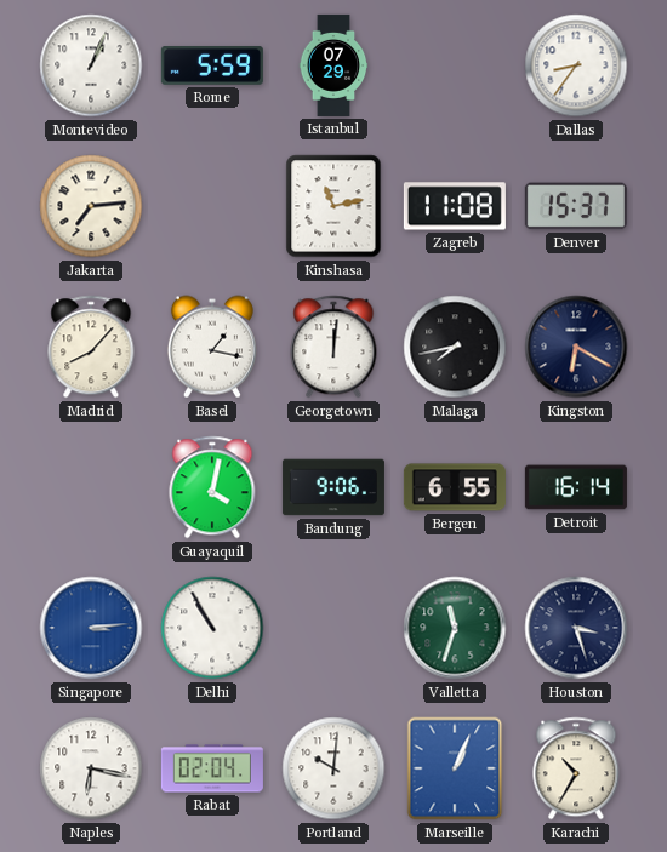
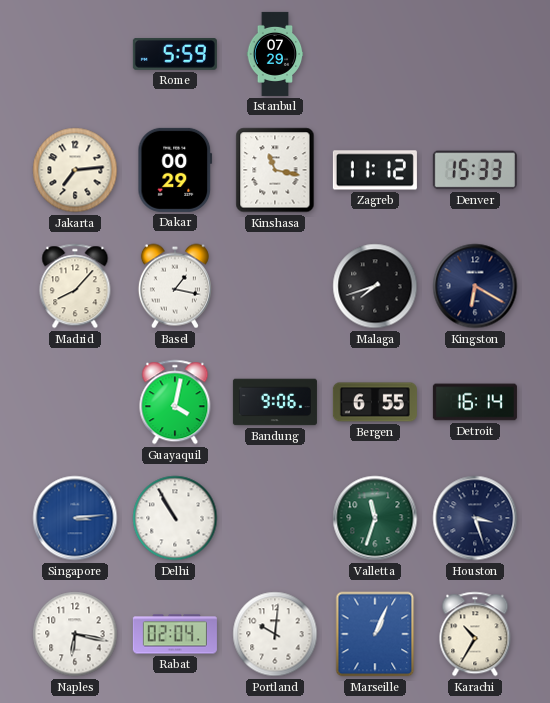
Montevideo: 1:04 -> none
Dallas: 8:36 -> none
Dakar: none -> 00:29
Kinshasa: 11:13 -> 11:17
Zagreb: 11:08 -> 11:12
Denver: 15:37 -> 15:33
Georgetown: 12:01 -> none
Malaga: 7:43 -> 7:42
